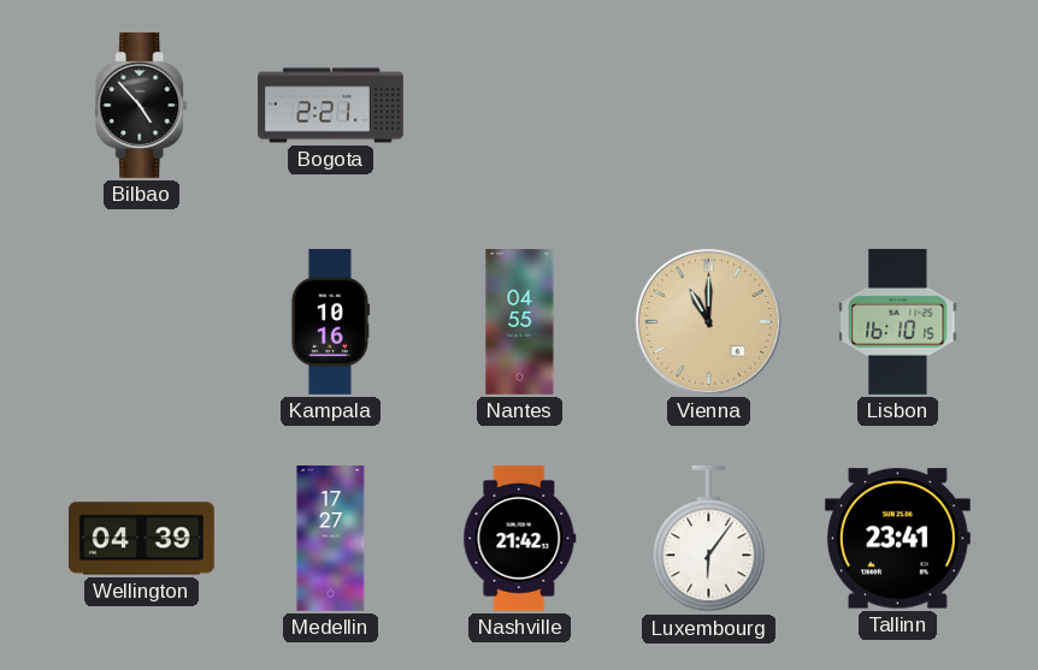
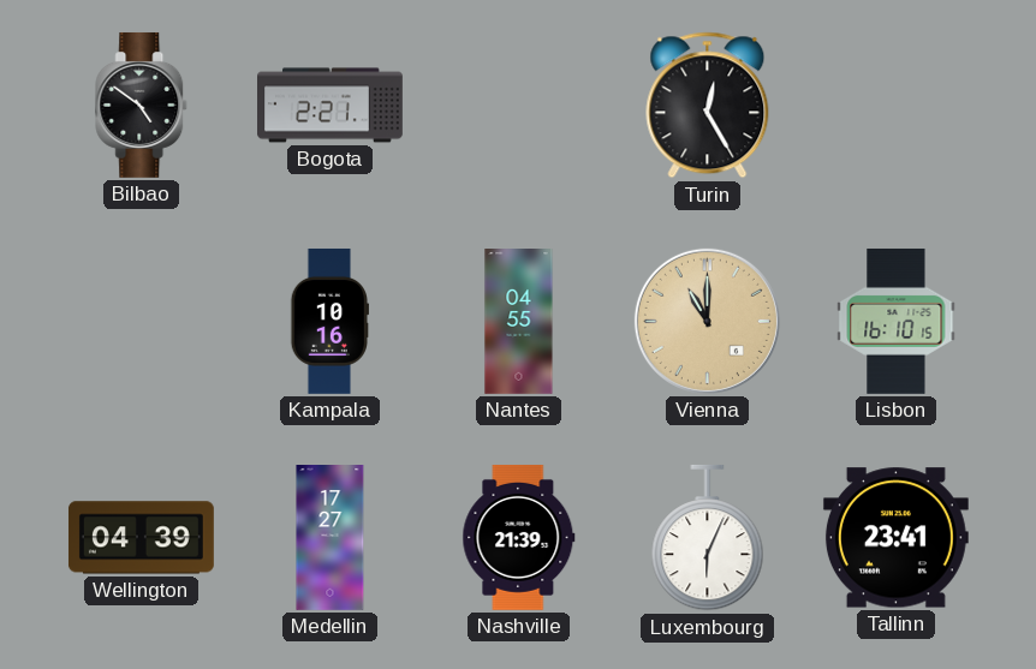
Bilbao: 4:53 -> 4:51
Turin: none -> 12:25
Nashville: 21:42 -> 21:39
Luxembourg: 6:06 -> 6:04
